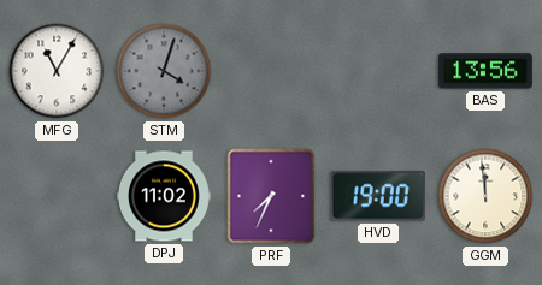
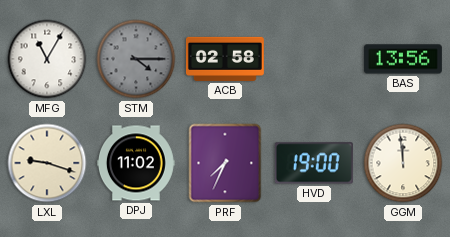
STM: 4:03 -> 4:15
ACB: none -> 02:58
LXL: none -> 9:18
